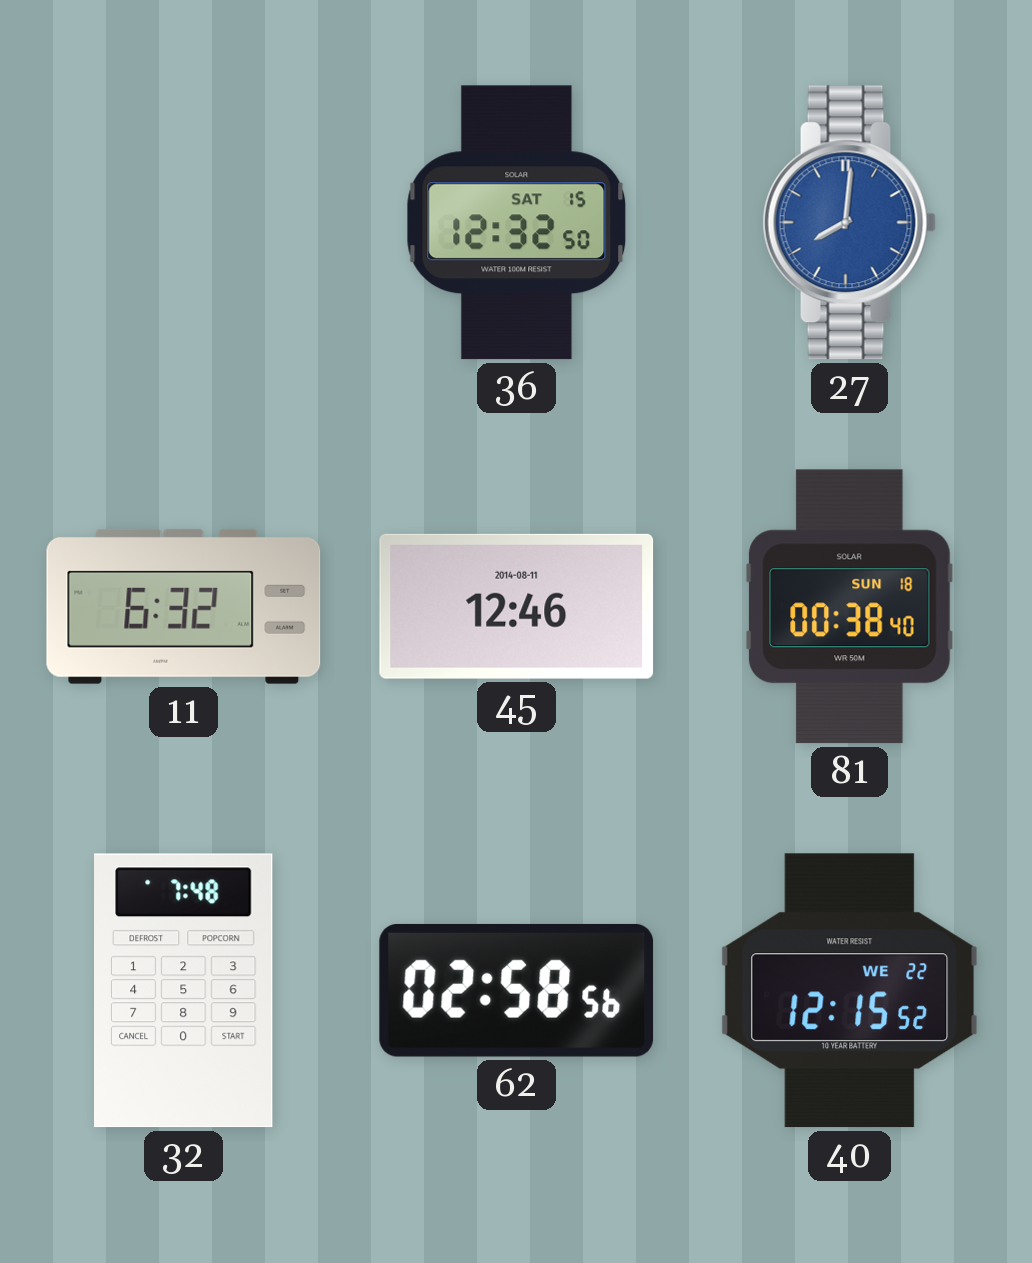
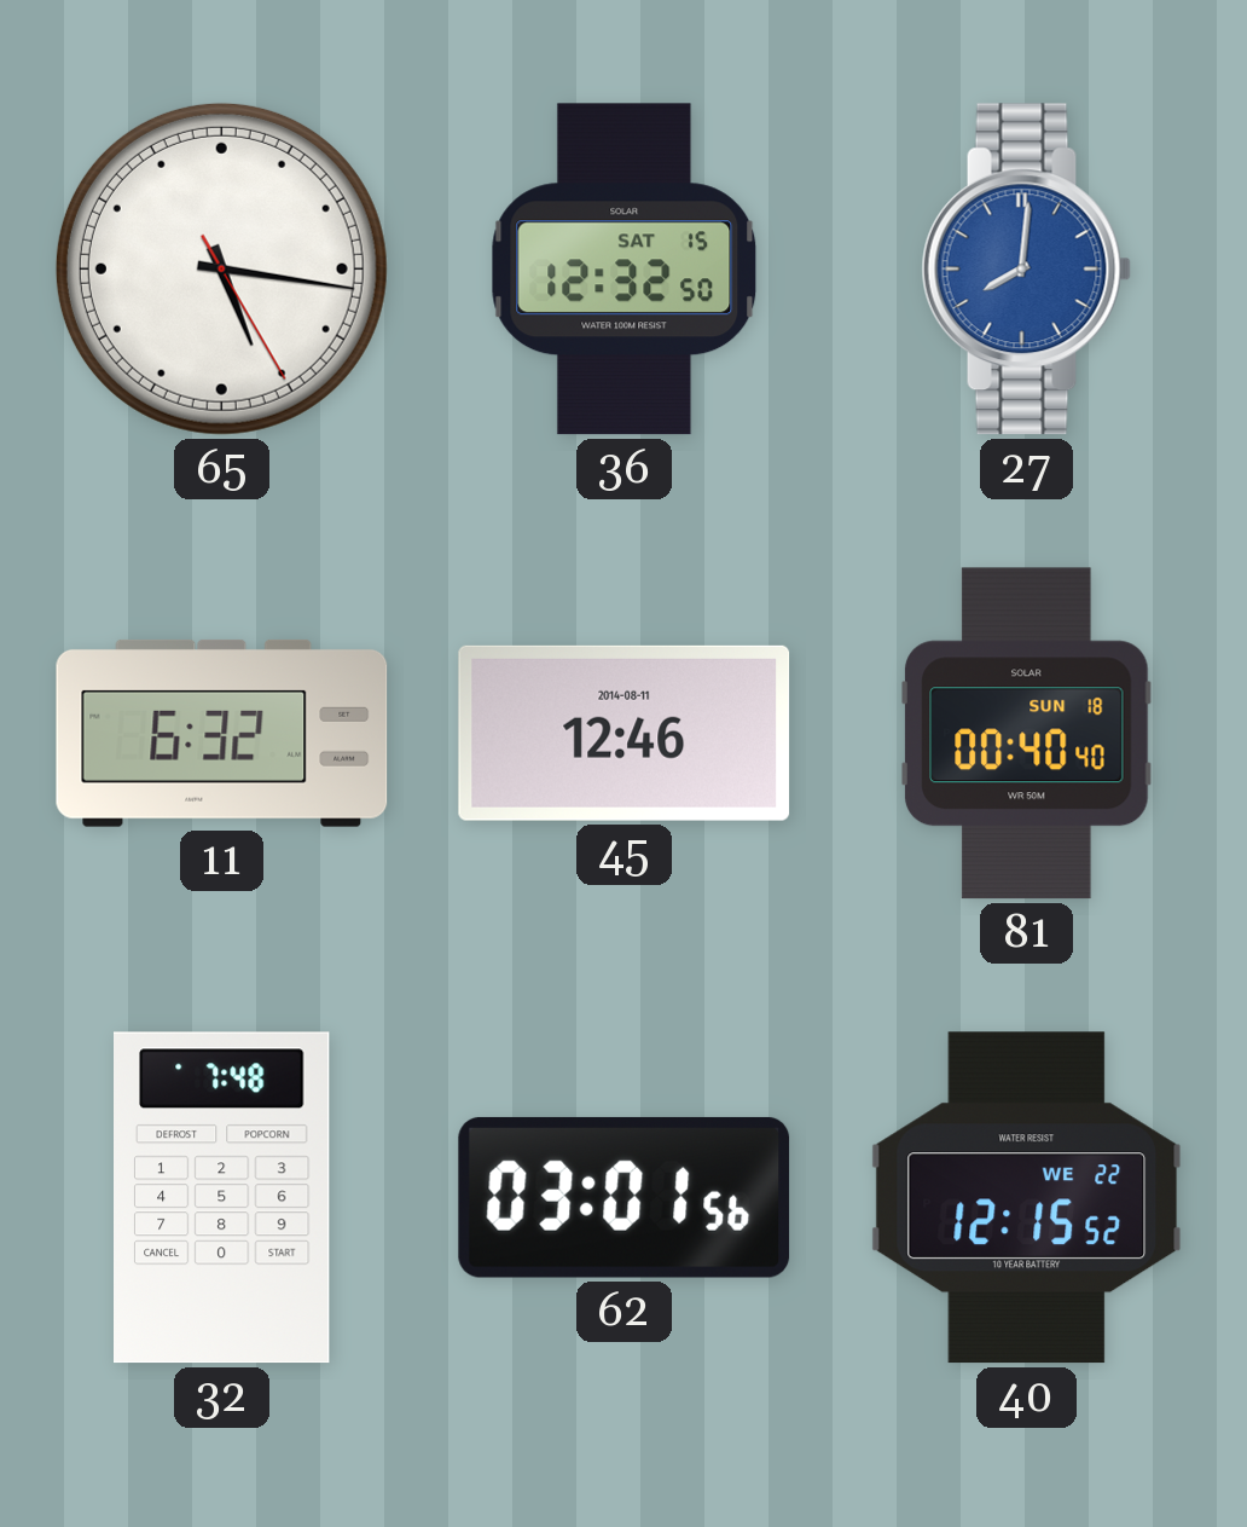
65: none -> 5:16
81: 00:38 -> 00:40
62: 02:58 -> 03:01
